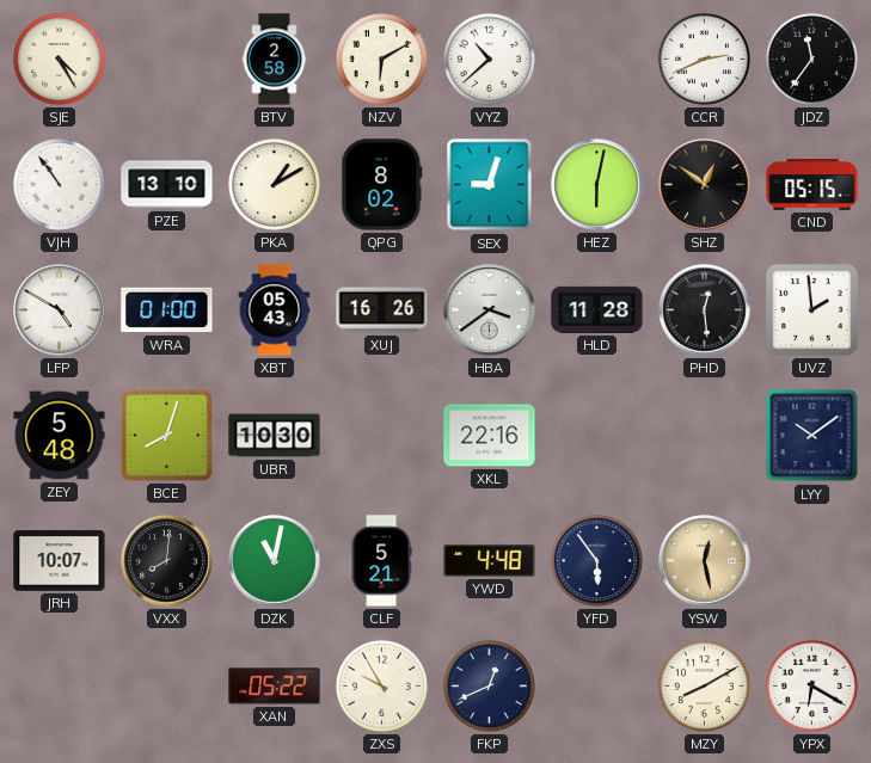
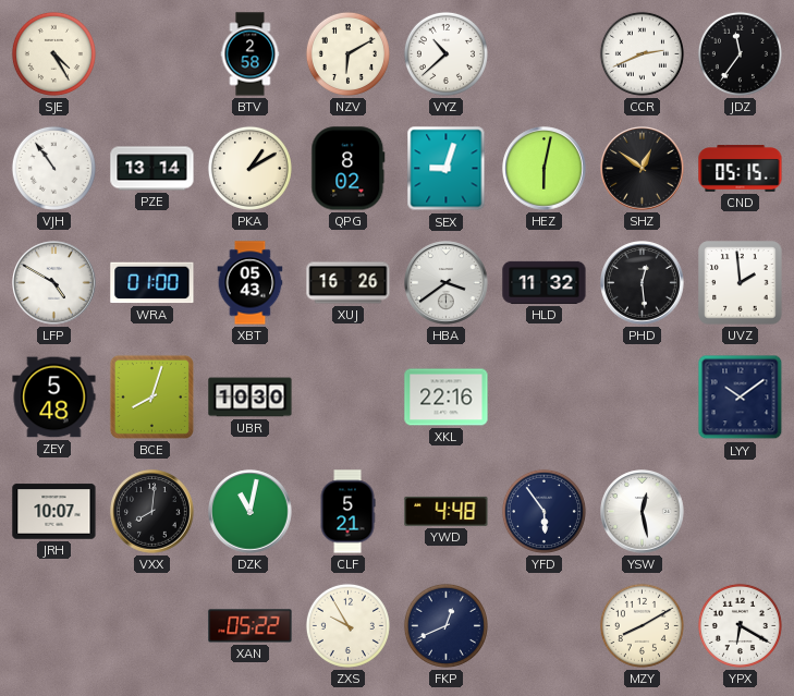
PZE: 13:10 -> 13:14
HLD: 11:28 -> 11:32
YSW dial: champagne -> white
